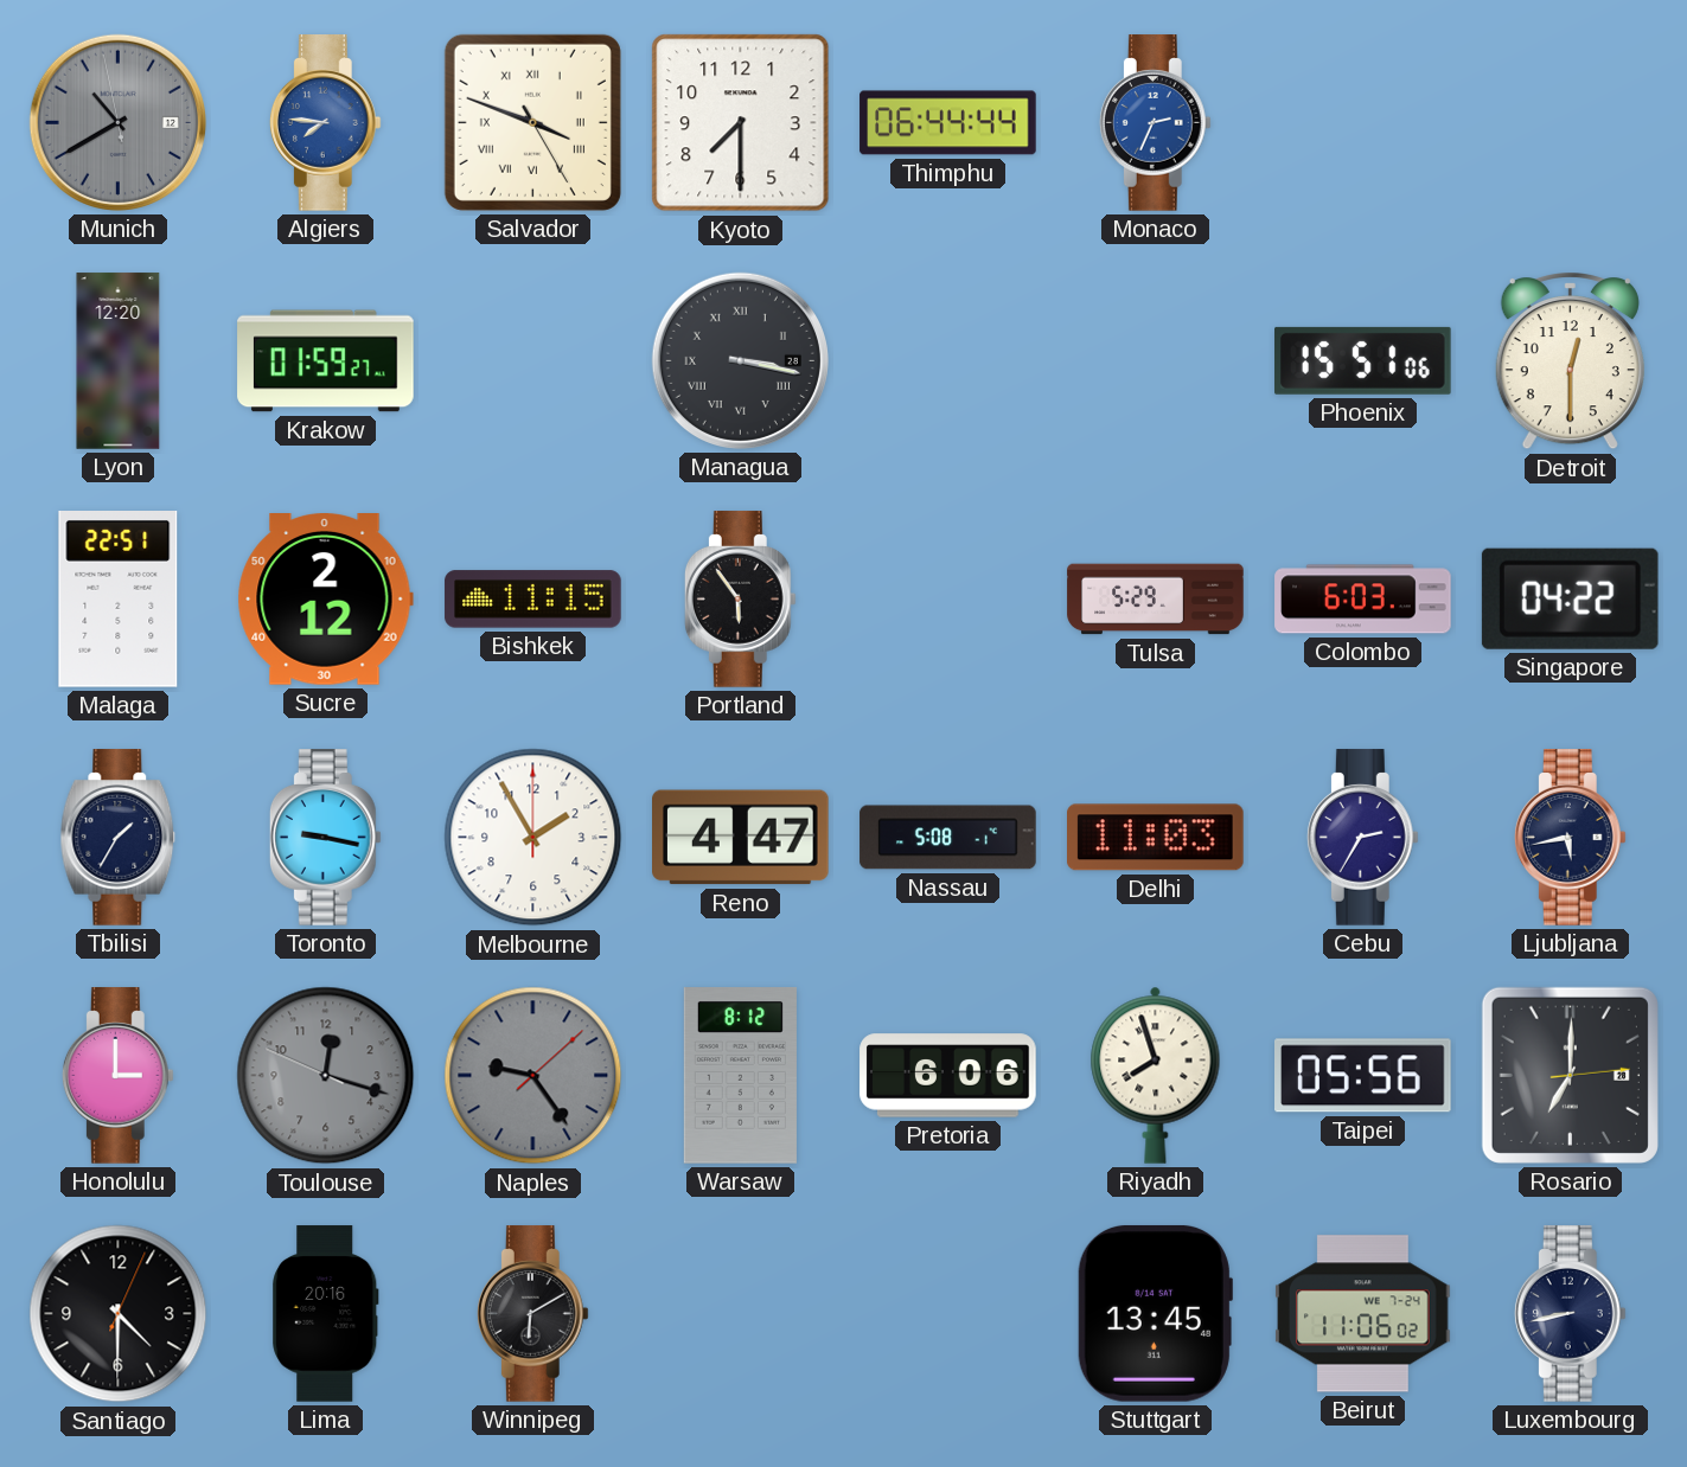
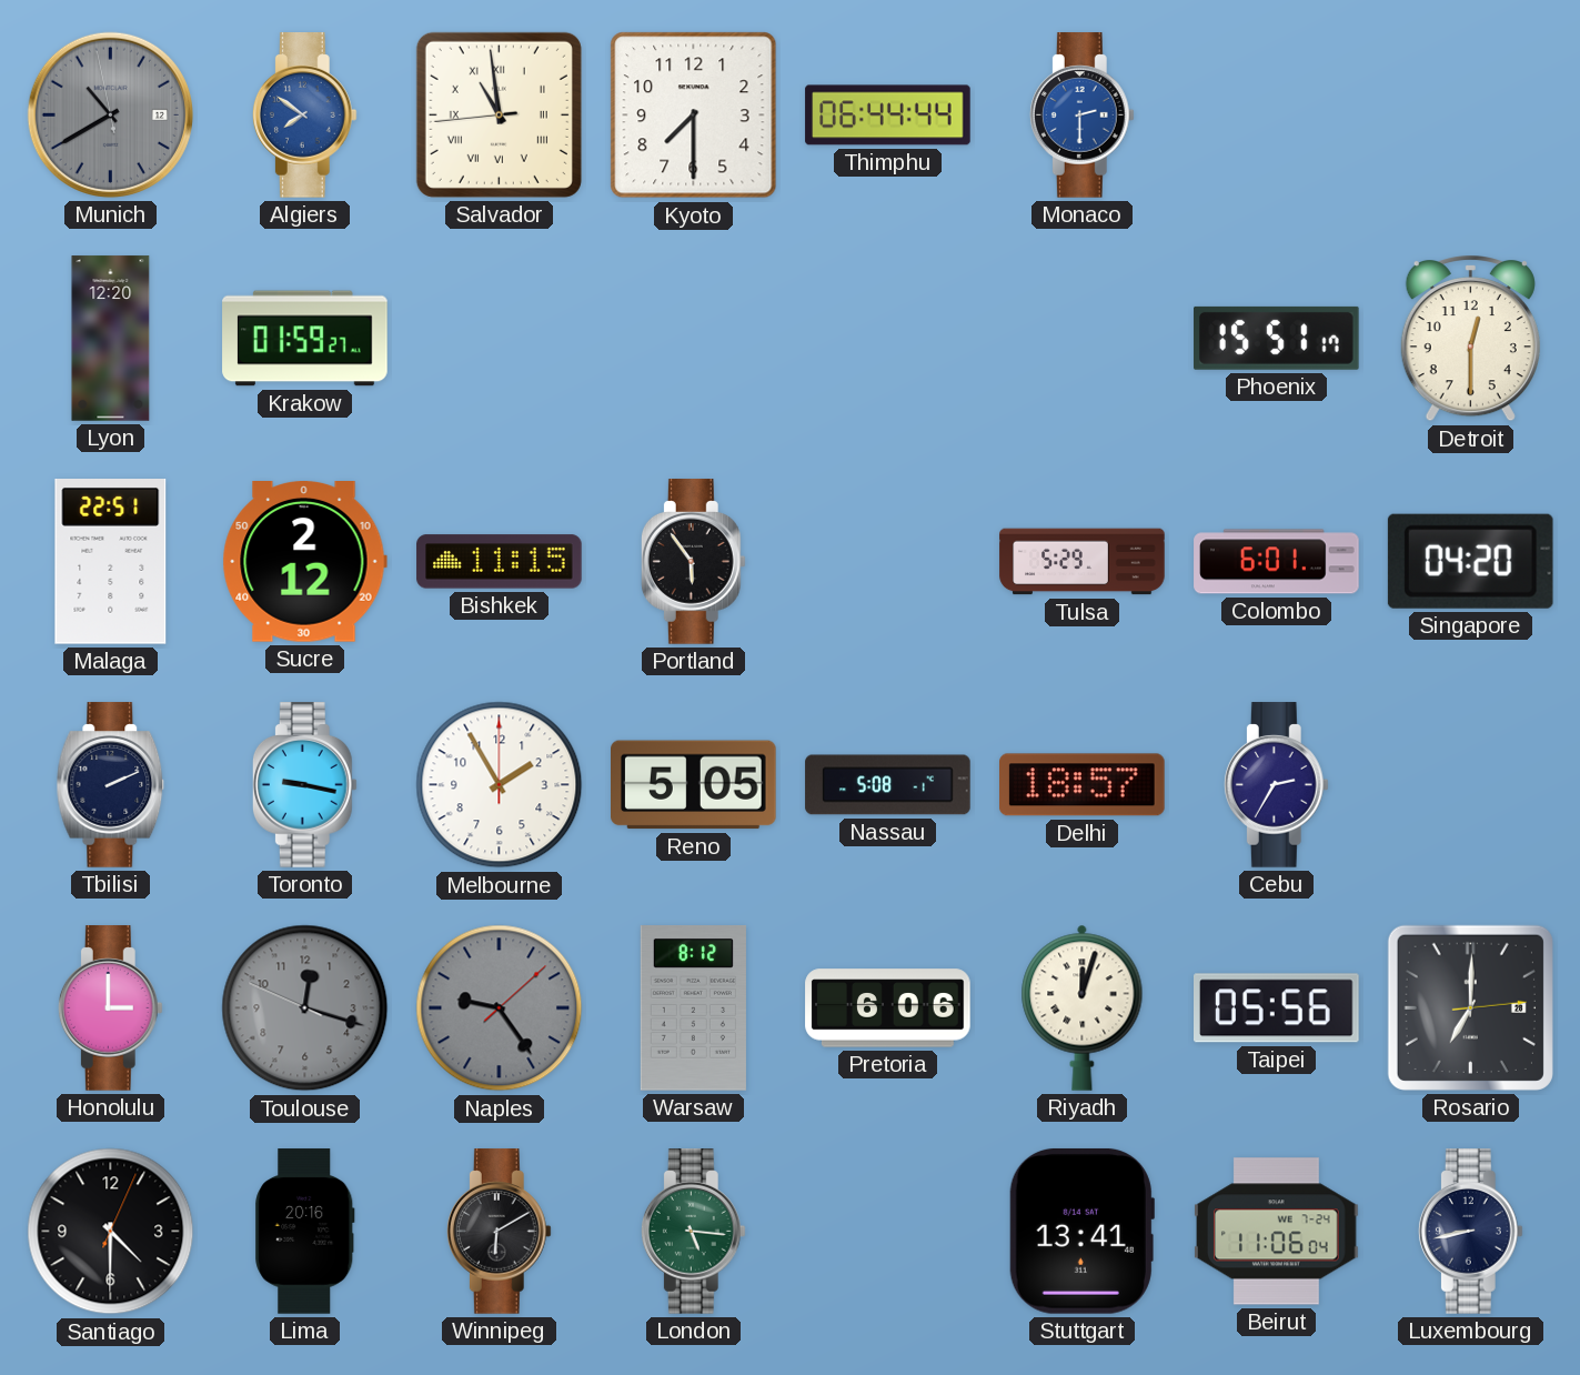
Algiers: 7:46 -> 7:51
Salvador: 3:48 -> 10:58
Monaco: 2:34 -> 2:30
Managua: 3:17 -> none
Phoenix: 15:51:06 -> 15:51:17
Colombo: 6:03 -> 6:01
Singapore: 04:22 -> 04:20
Tbilisi: 1:35 -> 2:11
Reno: 4:47 -> 5:05
Delhi: 11:03 -> 18:57
Ljubljana: 5:43 -> none
Riyadh: 7:57 -> 12:03
London: none -> 5:16
Stuttgart: 13:45 -> 13:41
Beirut: 11:06:02 -> 11:06:04
